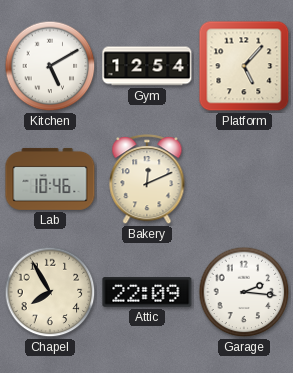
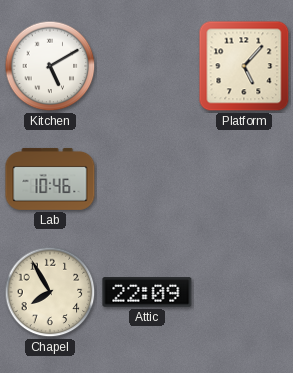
Gym: 12:54 -> none
Bakery: 12:11 -> none
Garage: 2:16 -> none
